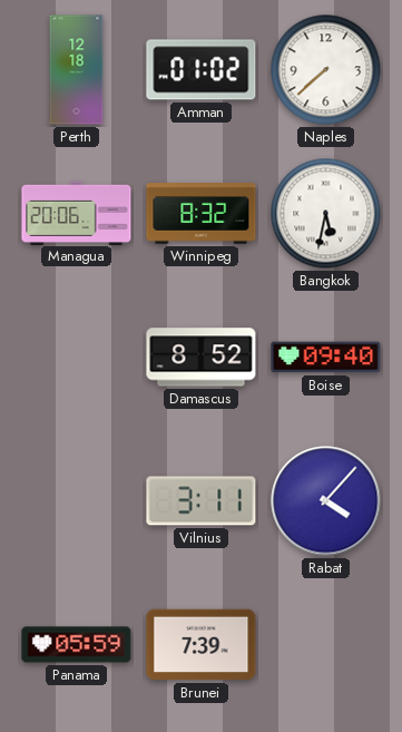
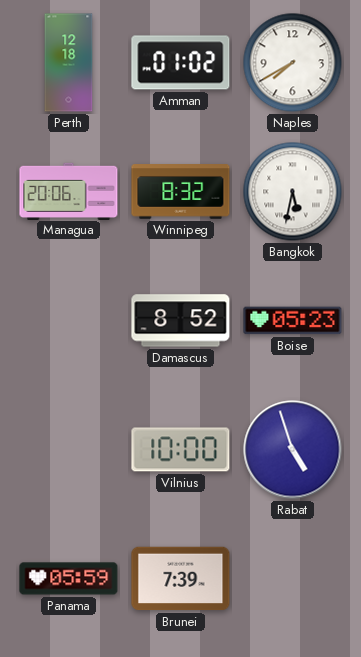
Naples: 7:38 -> 7:40
Boise: 09:40 -> 05:23
Vilnius: 3:11 -> 10:00
Rabat: 4:07 -> 4:57
